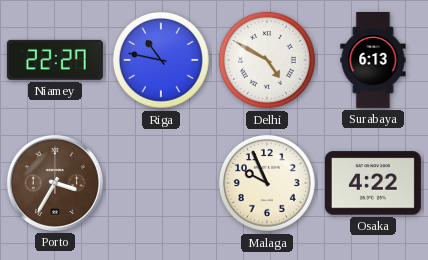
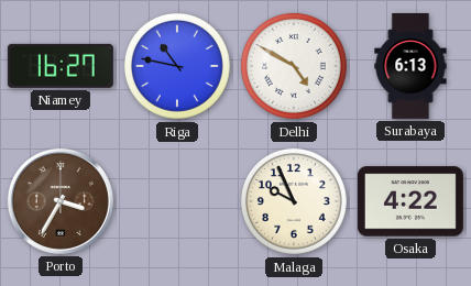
Niamey: 22:27 -> 16:27
